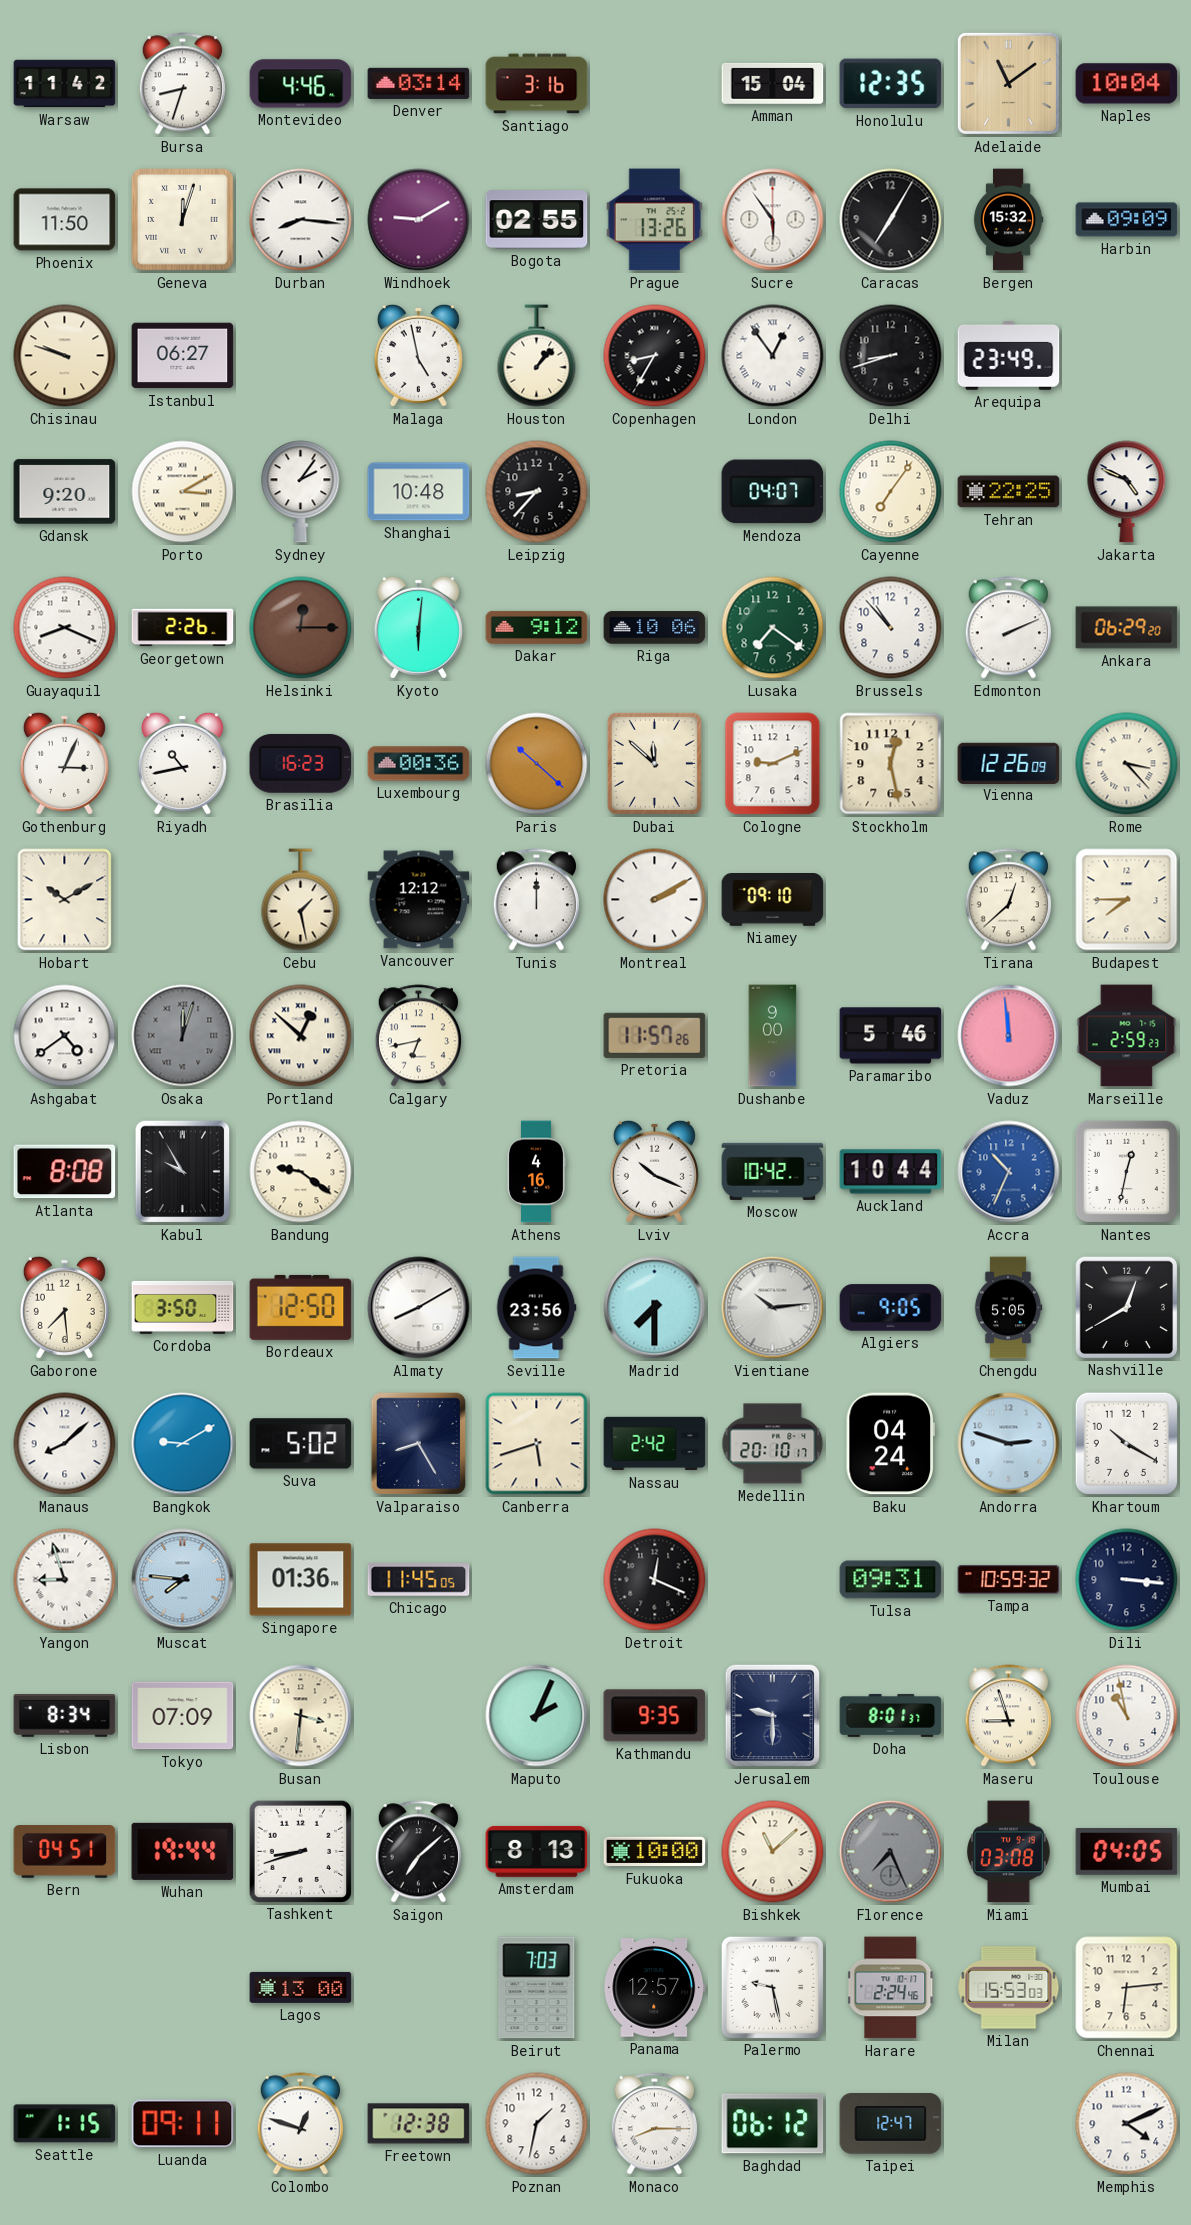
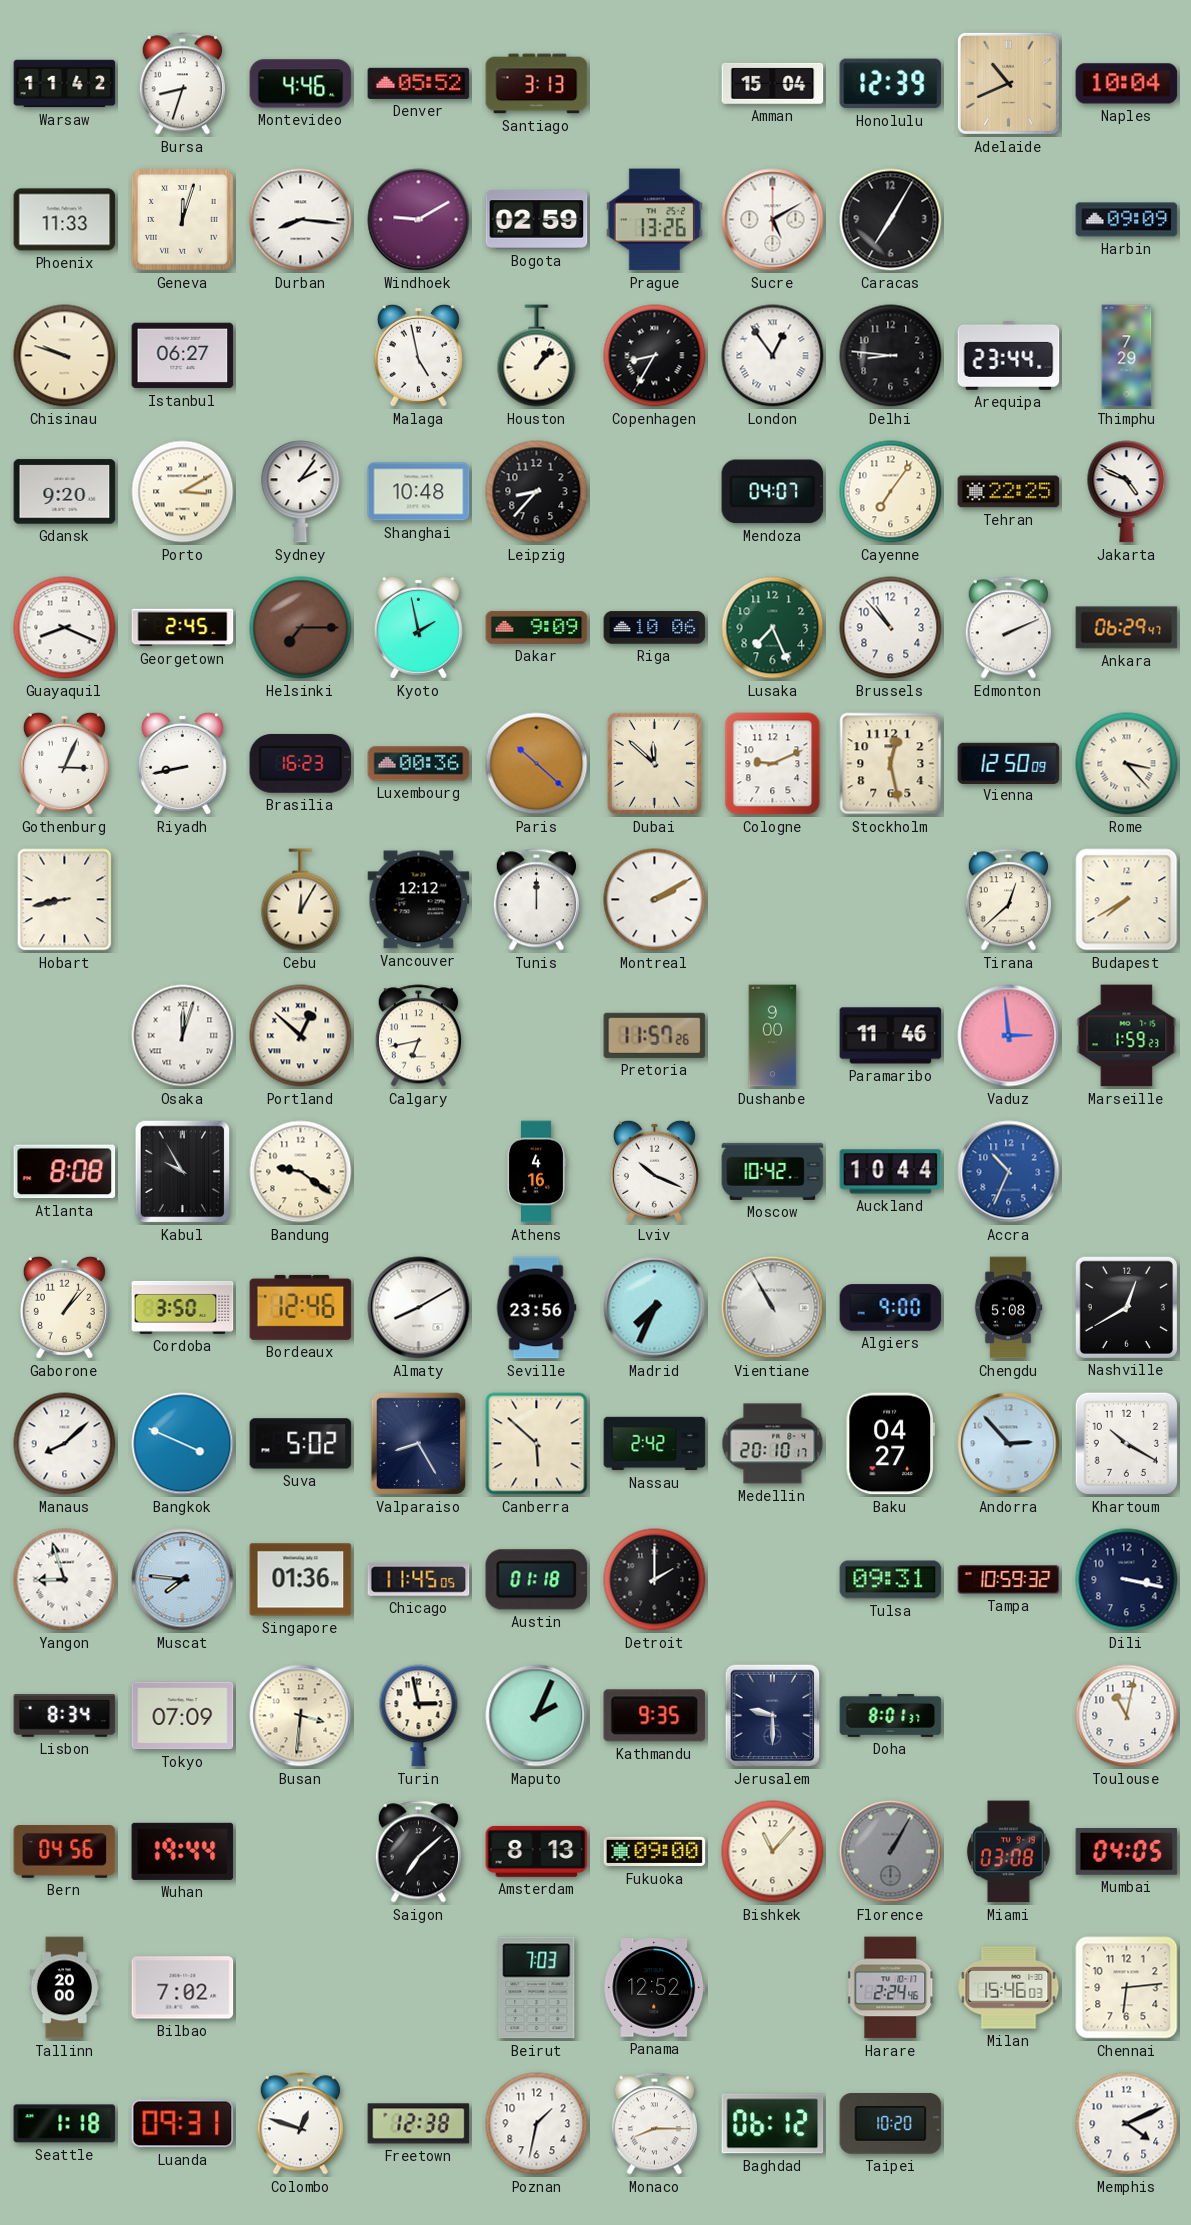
Denver: 03:14 -> 05:52
Santiago: 3:16 -> 3:13
Honolulu: 12:35 -> 12:39
Adelaide: 11:09 -> 10:41
Phoenix: 11:50 -> 11:33
Bogota: 02:55 -> 02:59
Sucre: 5:54 -> 5:10
Bergen: 15:32 -> none
Delhi: 8:42 -> 8:46
Arequipa: 23:49 -> 23:44
Thimphu: none -> 7:29
Georgetown: 2:26 -> 2:45
Helsinki: 12:15 -> 7:15
Kyoto: 6:01 -> 1:58
Dakar: 9:12 -> 9:09
Lusaka: 7:21 -> 7:26
Ankara: 06:29:20 -> 06:29:47
Riyadh: 10:43 -> 8:43
Vienna: 12:26 -> 12:50
Hobart: 10:10 -> 8:43
Cebu: 1:28 -> 12:05
Niamey: 09:10 -> none
Budapest: 7:45 -> 7:40
Ashgabat: 4:39 -> none
Osaka dial: grey -> white
Paramaribo: 5:46 -> 11:46
Vaduz: 11:59 -> 2:59
Marseille: 2:59 -> 1:59
Nantes: 12:32 -> none
Gaborone: 7:29 -> 1:07
Bordeaux: 12:50 -> 12:46
Madrid: 7:30 -> 7:34
Vientiane: 10:14 -> 10:55
Algiers: 9:05 -> 9:00
Chengdu: 5:05 -> 5:08
Bangkok: 9:10 -> 3:49
Canberra: 5:42 -> 5:52
Baku: 04:24 -> 04:27
Andorra: 2:48 -> 2:53
Austin: none -> 01:18
Detroit: 12:19 -> 2:00
Dili: 3:16 -> 3:17
Turin: none -> 2:58
Maseru: 8:57 -> none
Toulouse: 10:58 -> 11:02
Bern: 04:51 -> 04:56
Tashkent: 8:42 -> none
Fukuoka: 10:00 -> 09:00
Bishkek: 11:08 -> 11:07
Florence: 7:26 -> 1:05
Tallinn: none -> 20:00
Bilbao: none -> 7:02
Lagos: 13:00 -> none
Panama: 12:57 -> 12:52
Palermo: 9:28 -> none
Milan: 15:53 -> 15:46
Seattle: 1:15 -> 1:18
Luanda: 09:11 -> 09:31
Taipei: 12:47 -> 10:20
